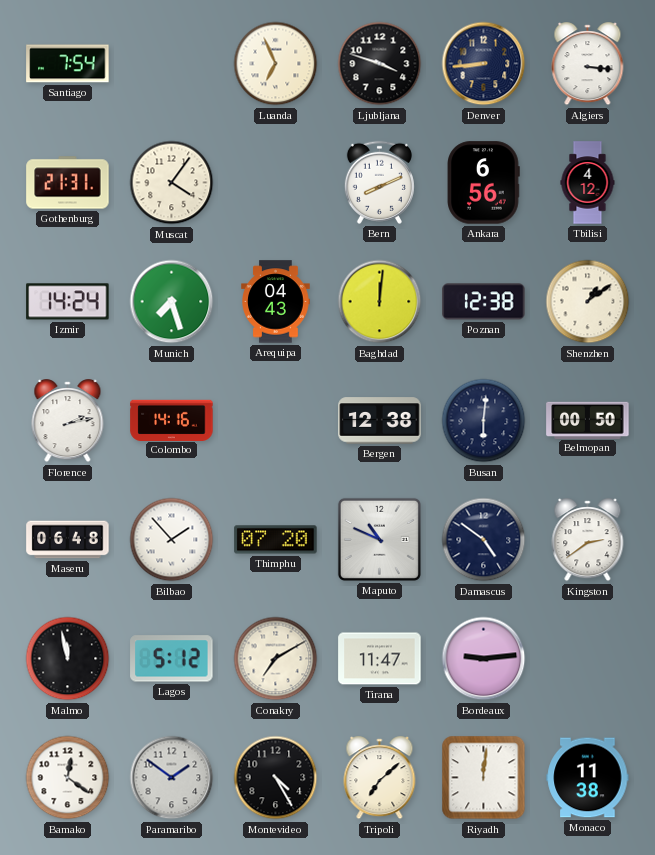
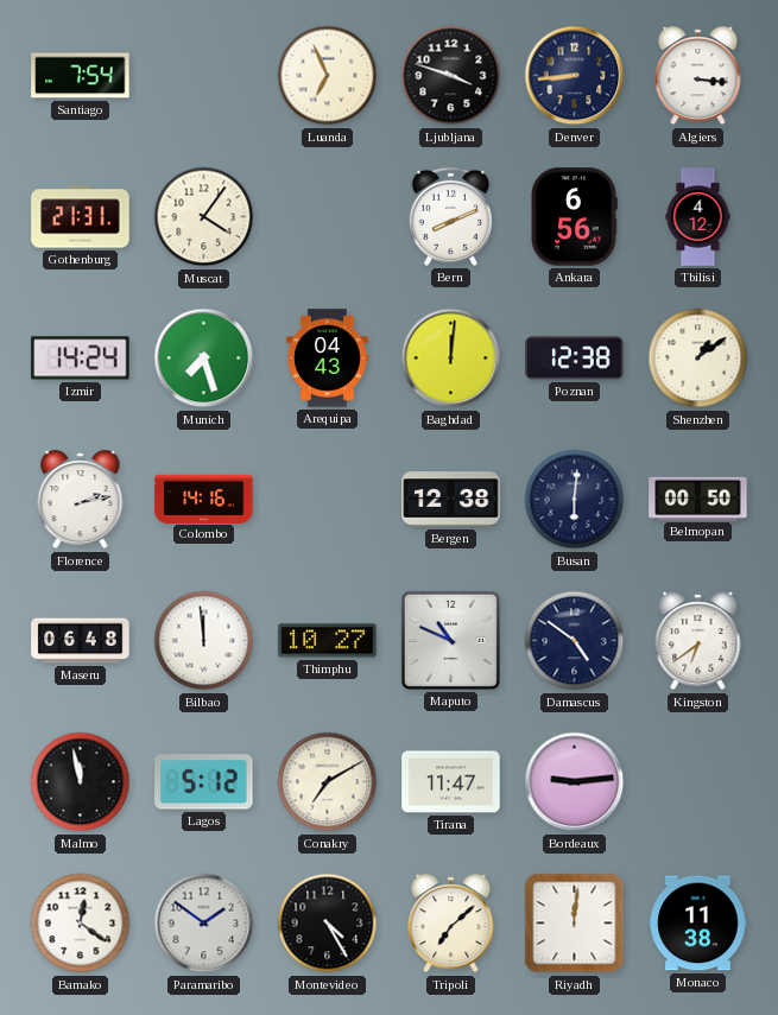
Bilbao: 1:53 -> 11:59
Thimphu: 07:20 -> 10:27
Kingston: 2:39 -> 6:39
